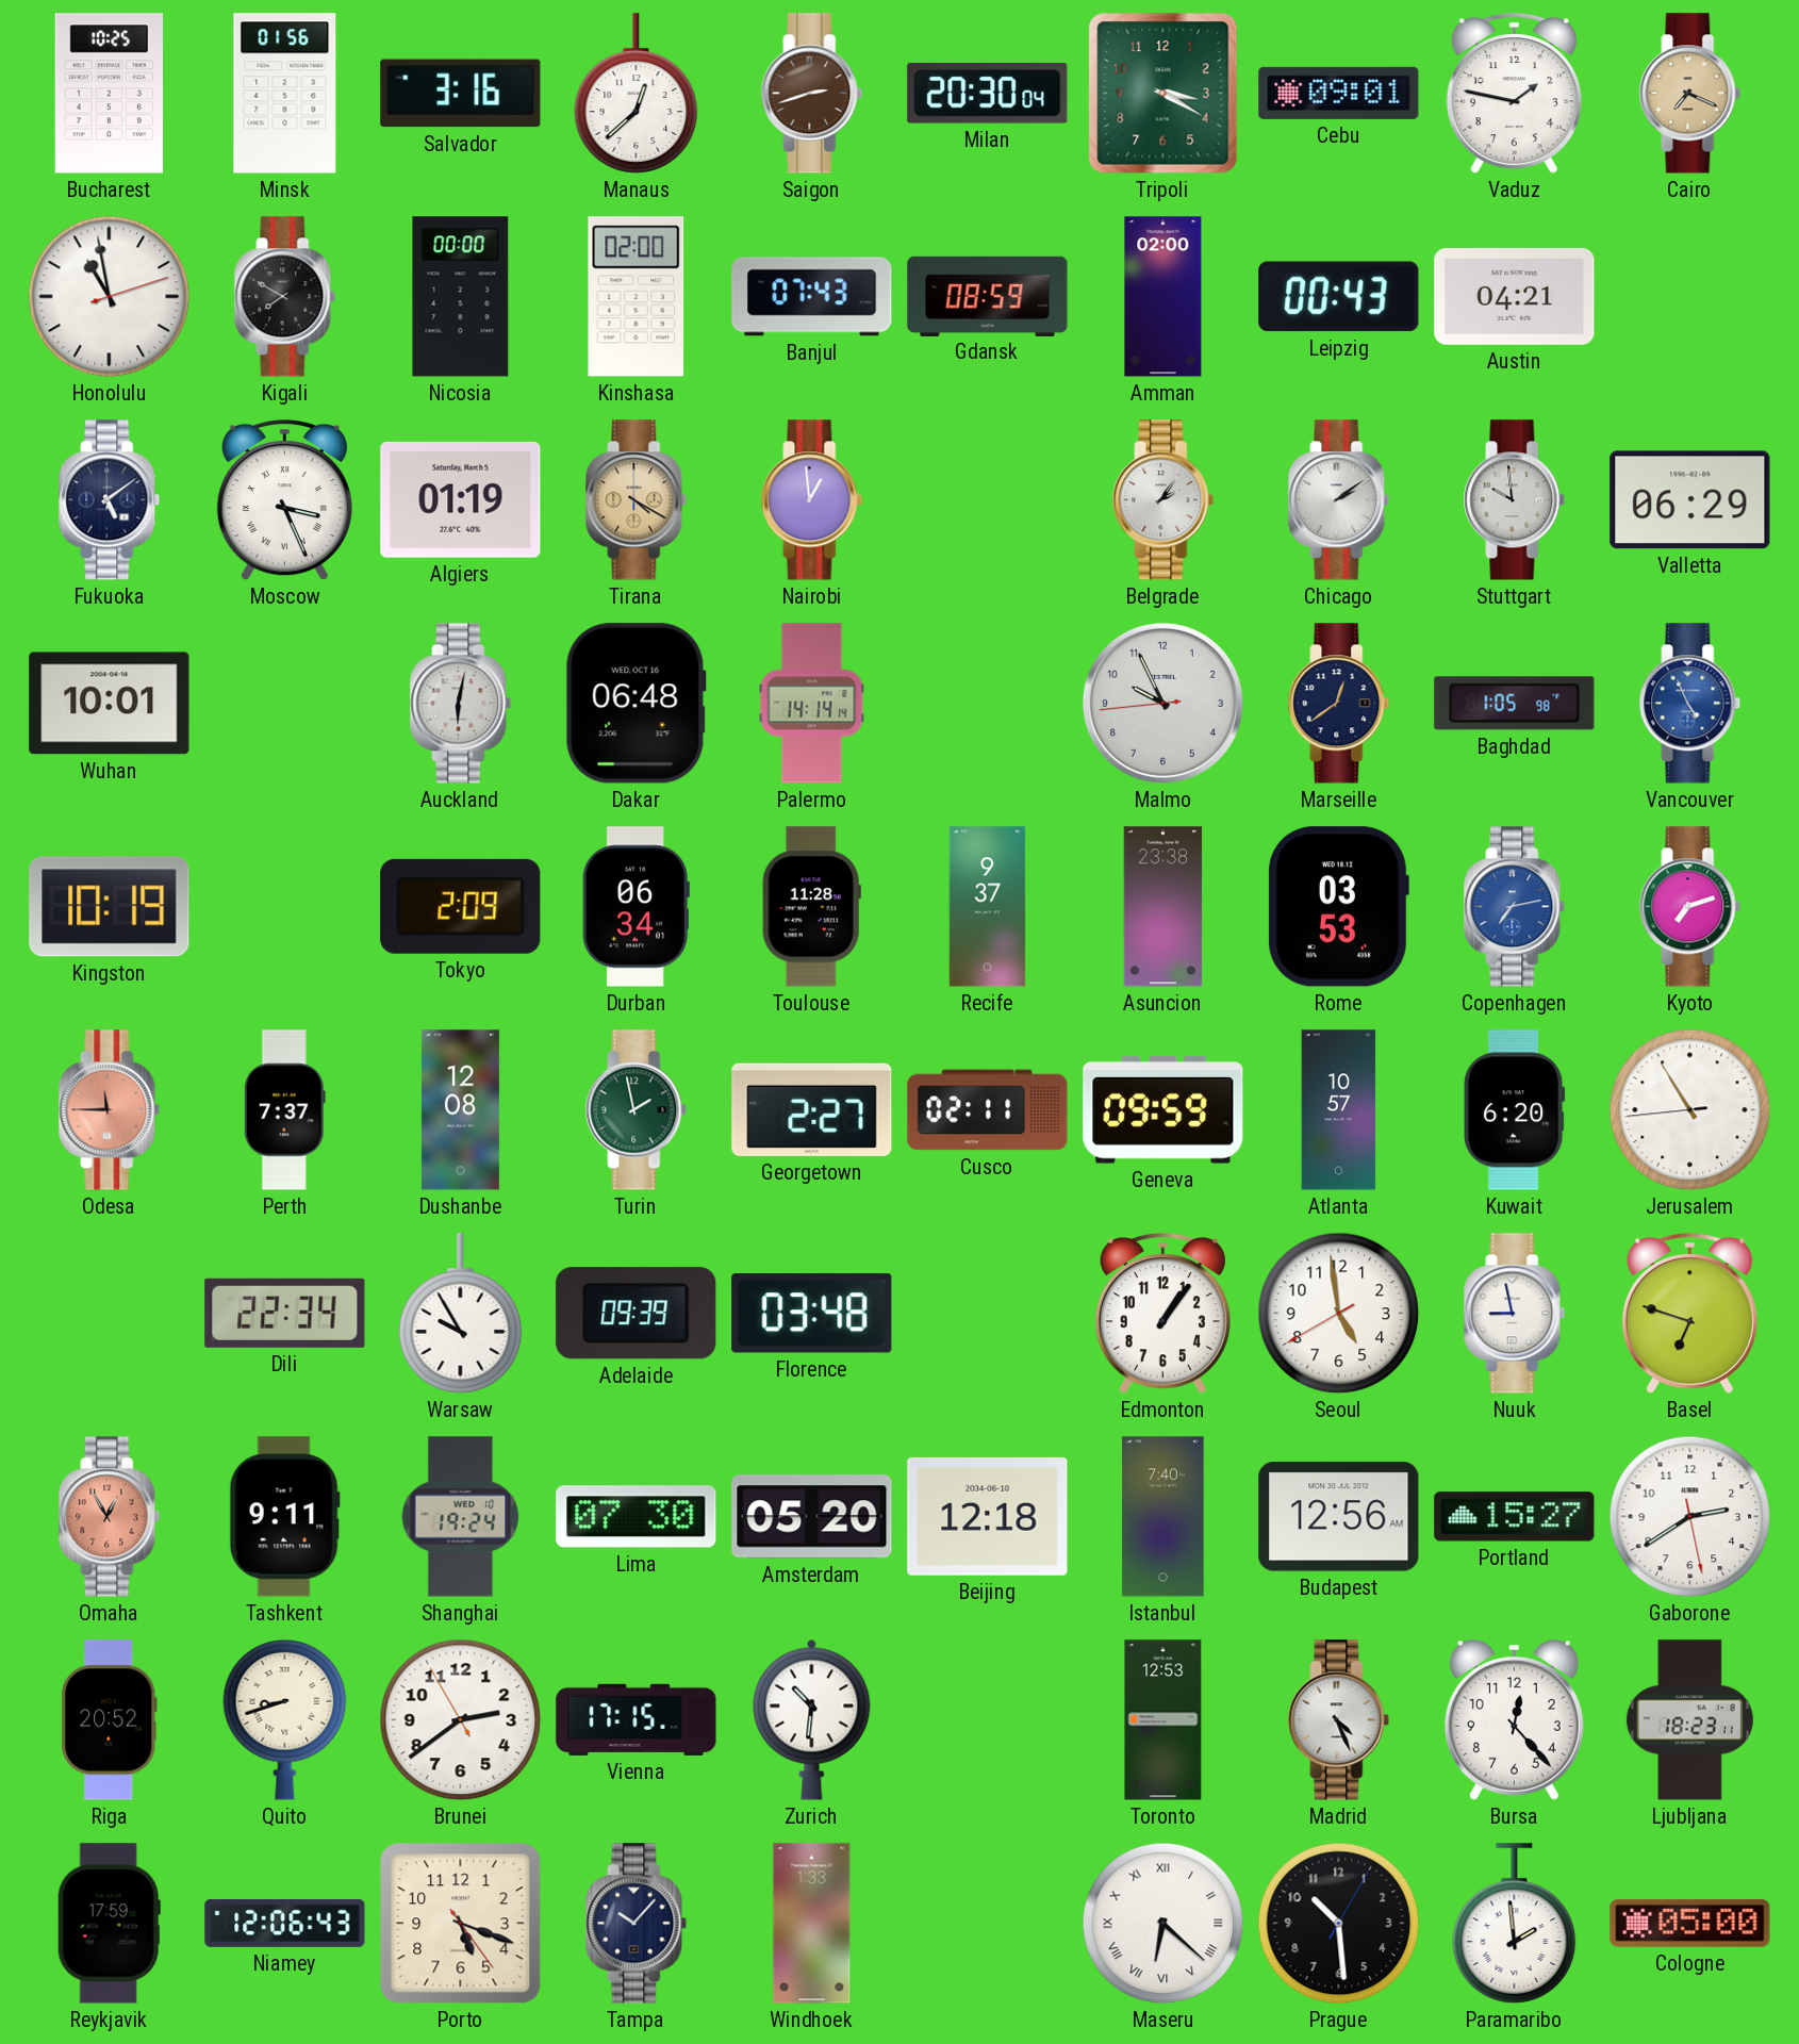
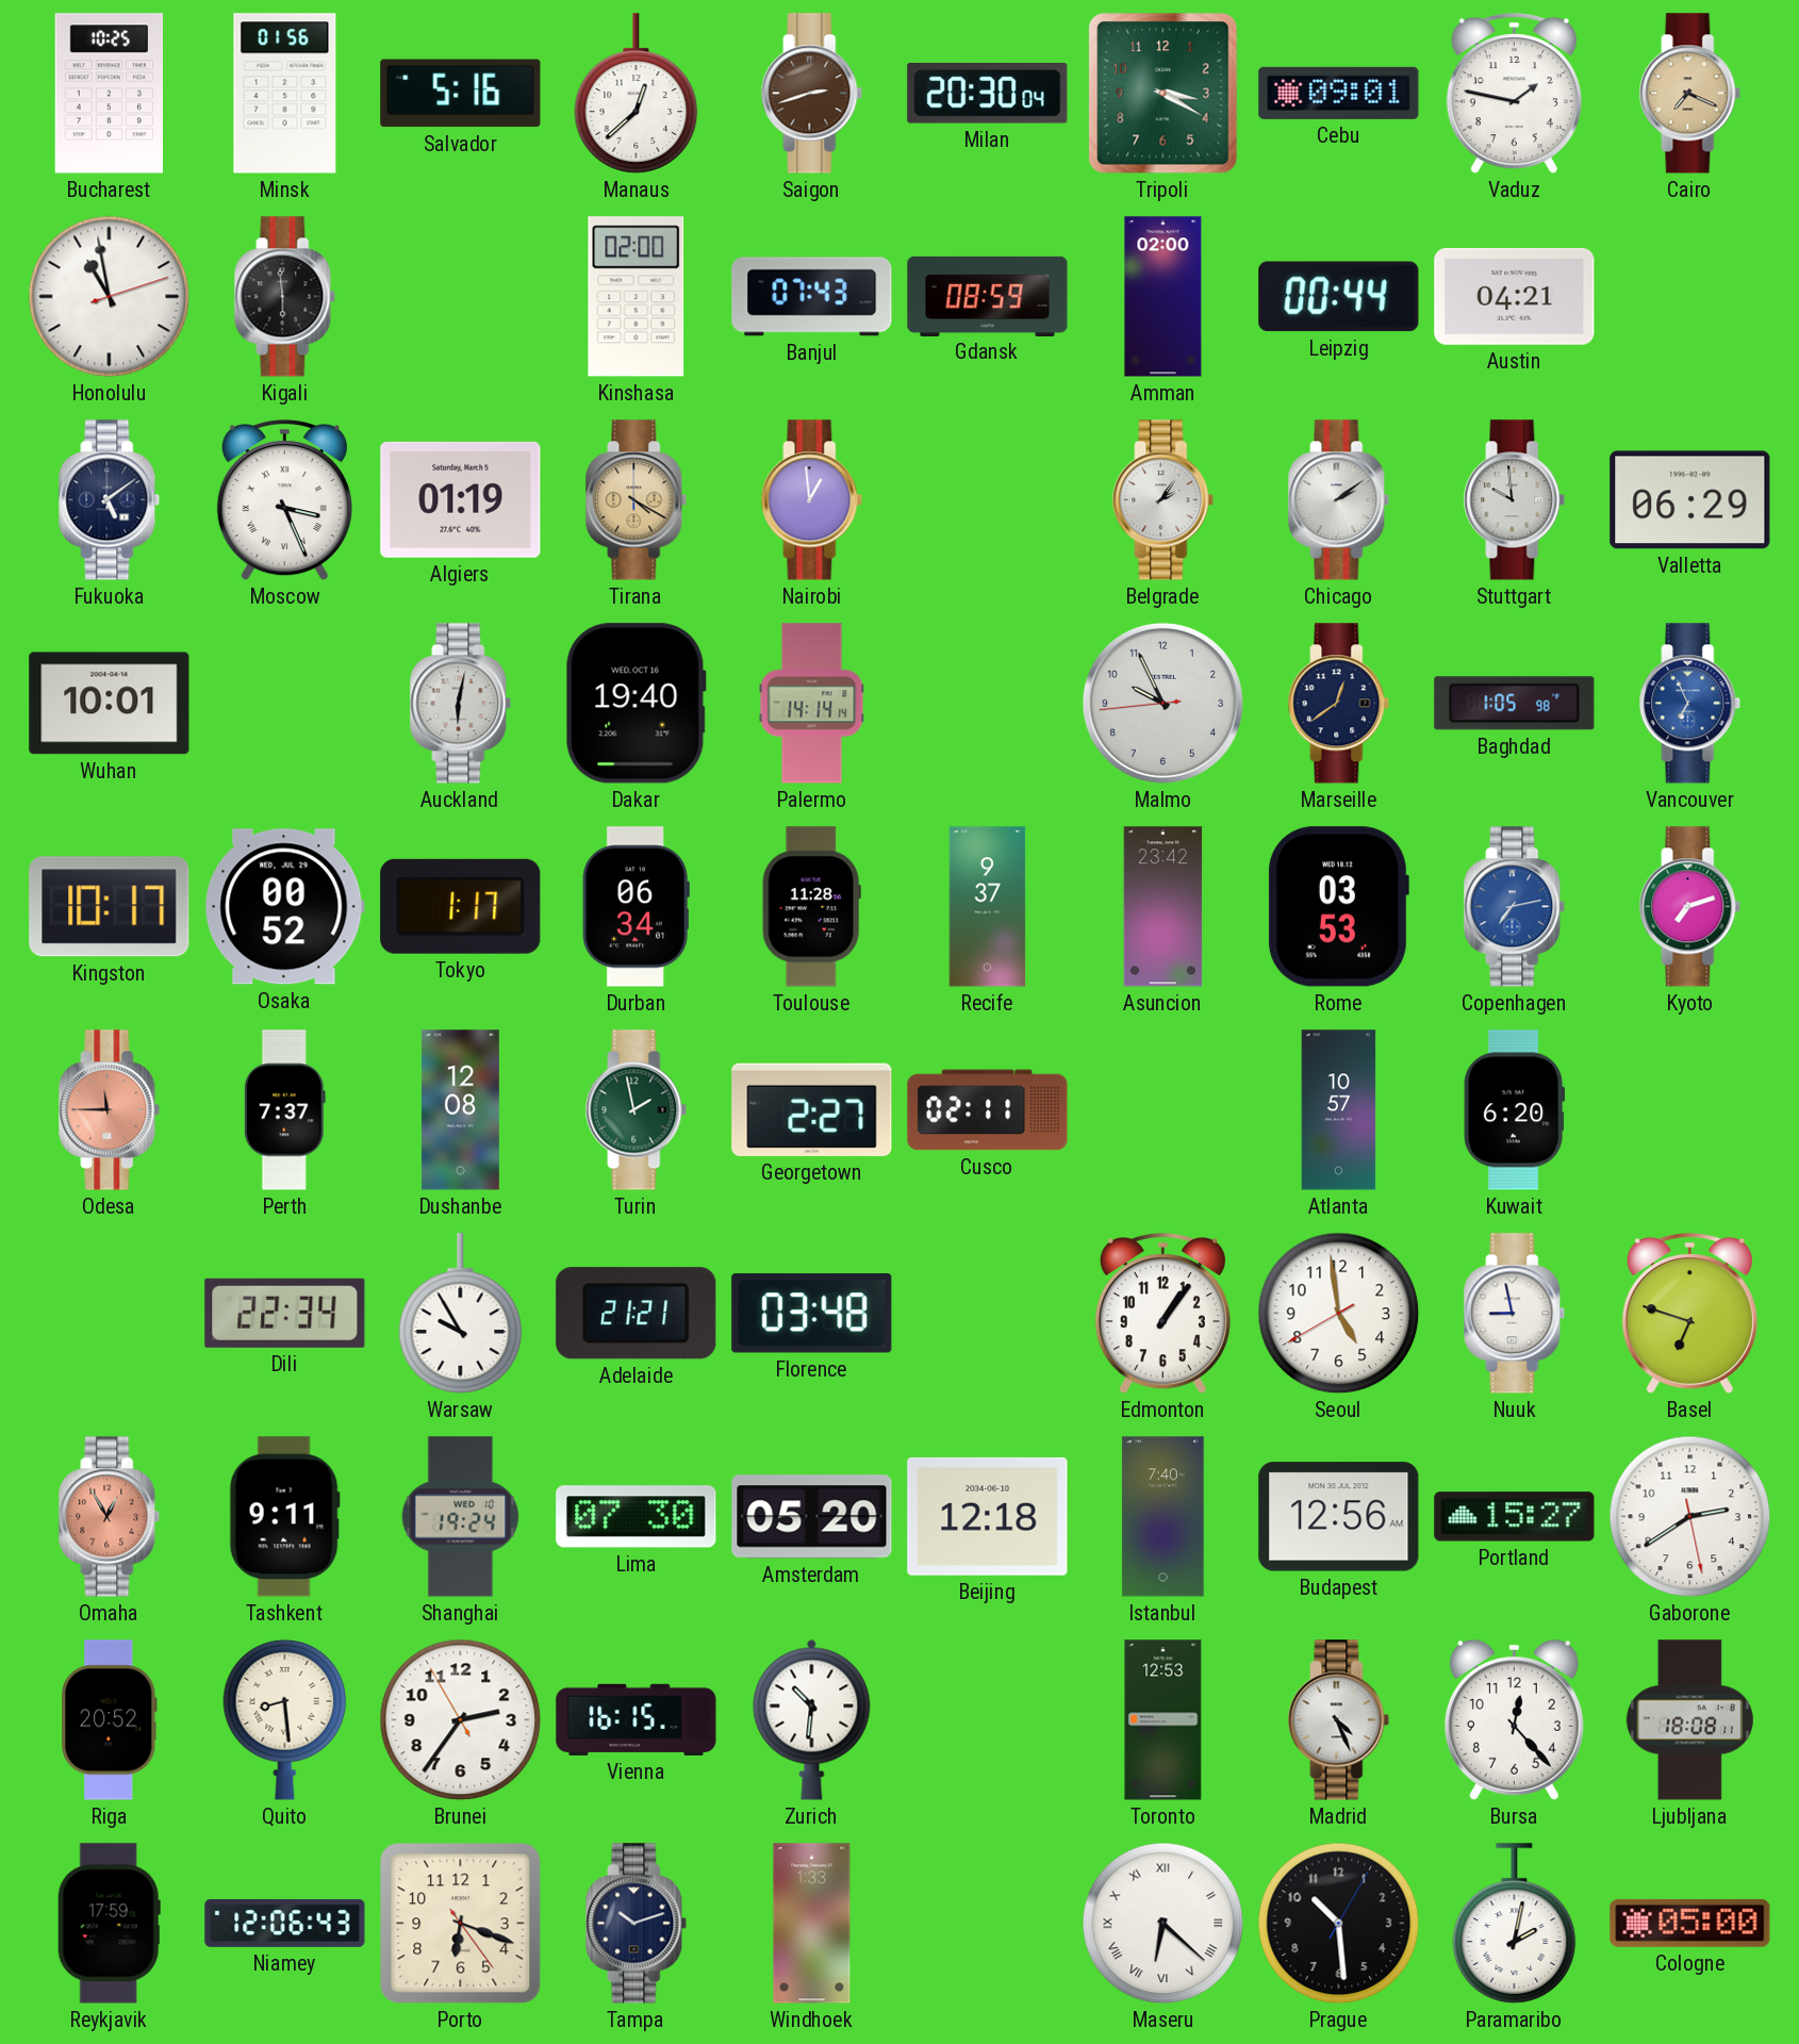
Salvador: 3:16 -> 5:16
Kigali: 7:50 -> 5:59
Nicosia: 00:00 -> none
Leipzig: 00:43 -> 00:44
Dakar: 06:48 -> 19:40
Vancouver: 4:56 -> 6:56
Kingston: 10:19 -> 10:17
Osaka: none -> 00:52
Tokyo: 2:09 -> 1:17
Asuncion: 23:38 -> 23:42
Geneva: 09:59 -> none
Jerusalem: 10:54 -> none
Adelaide: 09:39 -> 21:21
Quito: 8:42 -> 8:29
Brunei: 2:38 -> 2:35
Vienna: 17:15 -> 16:15
Ljubljana: 18:23 -> 18:08
Porto: 5:18 -> 6:18
Tampa: 10:07 -> 10:12
Paramaribo: 1:59 -> 2:02
